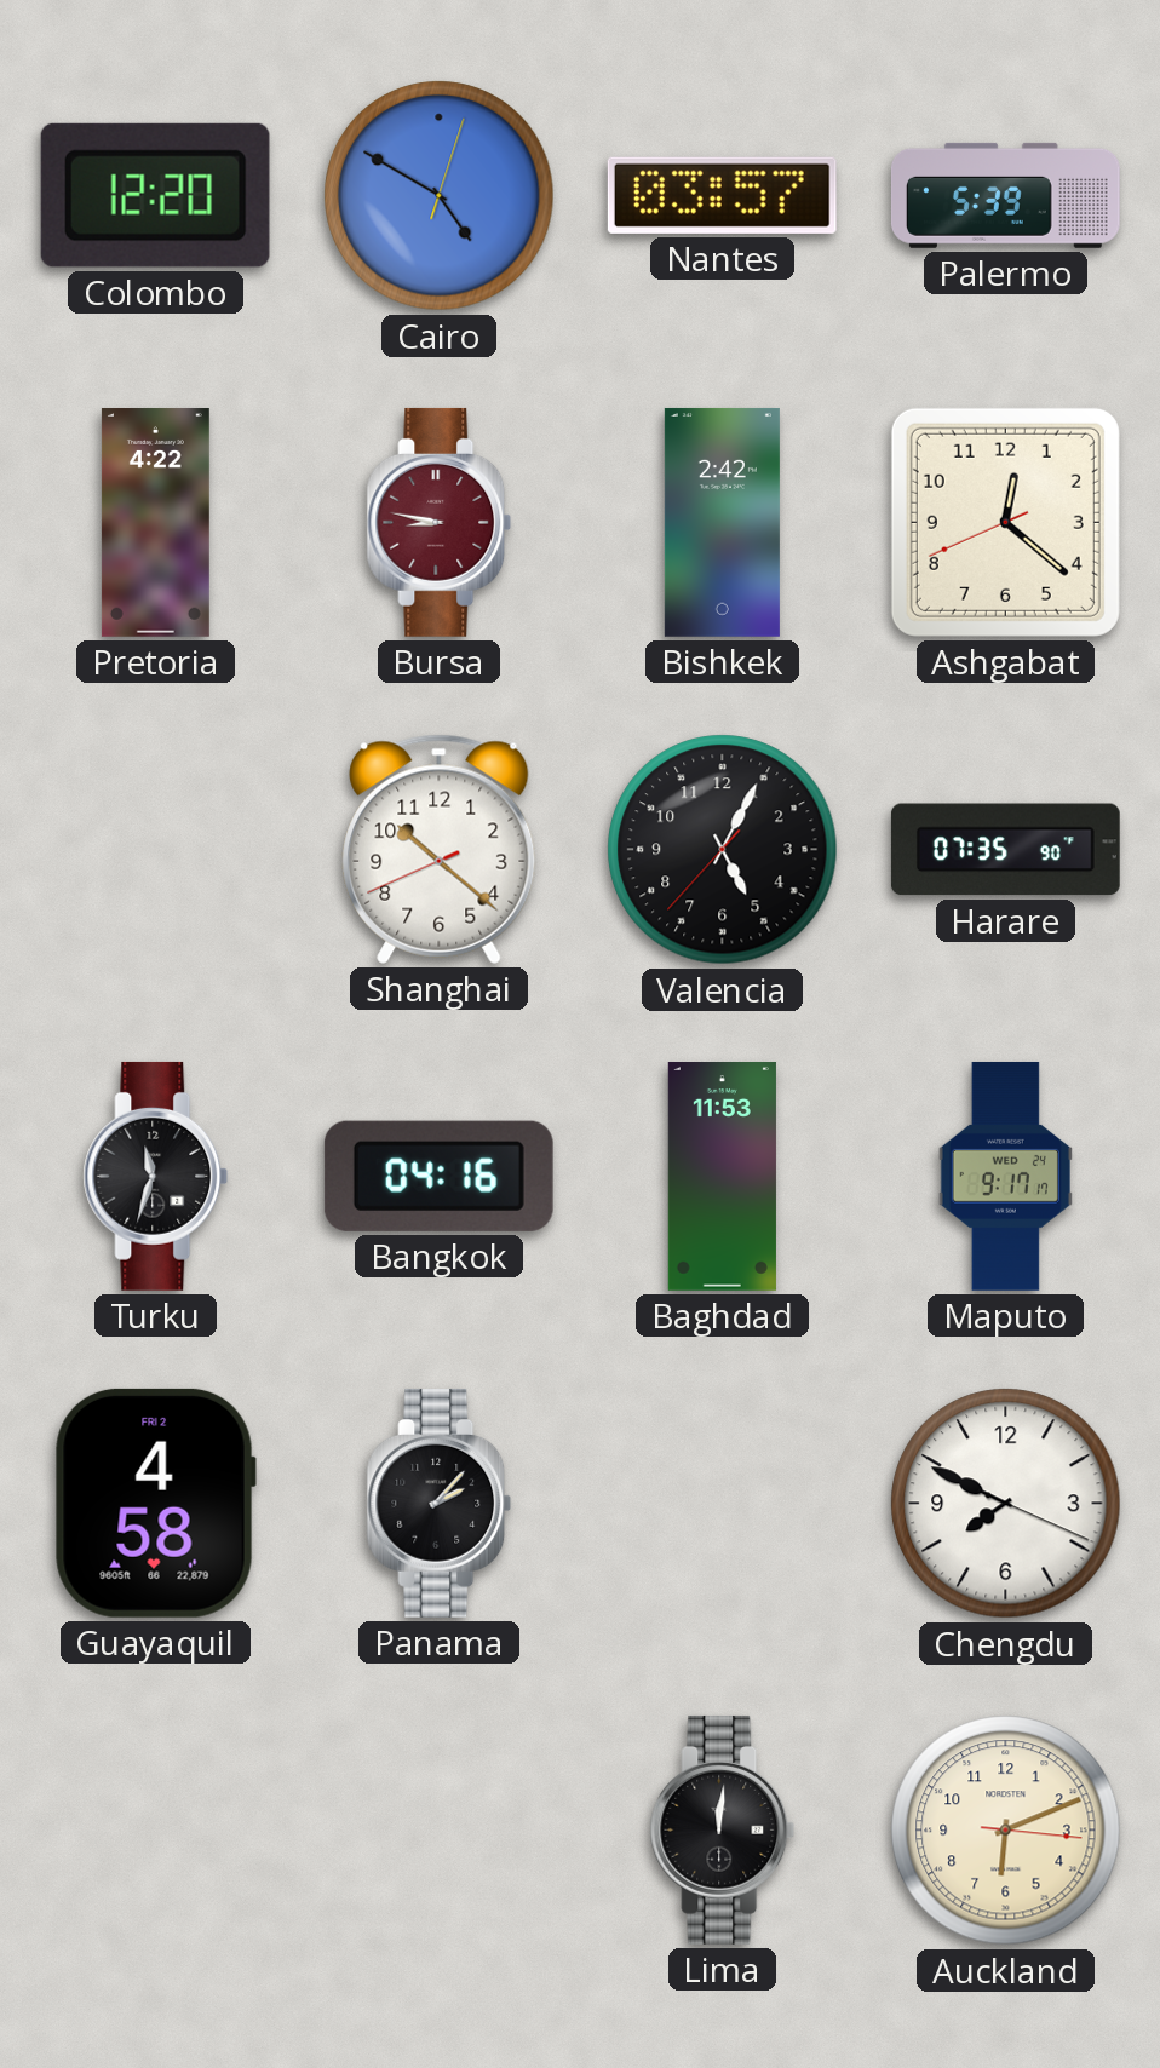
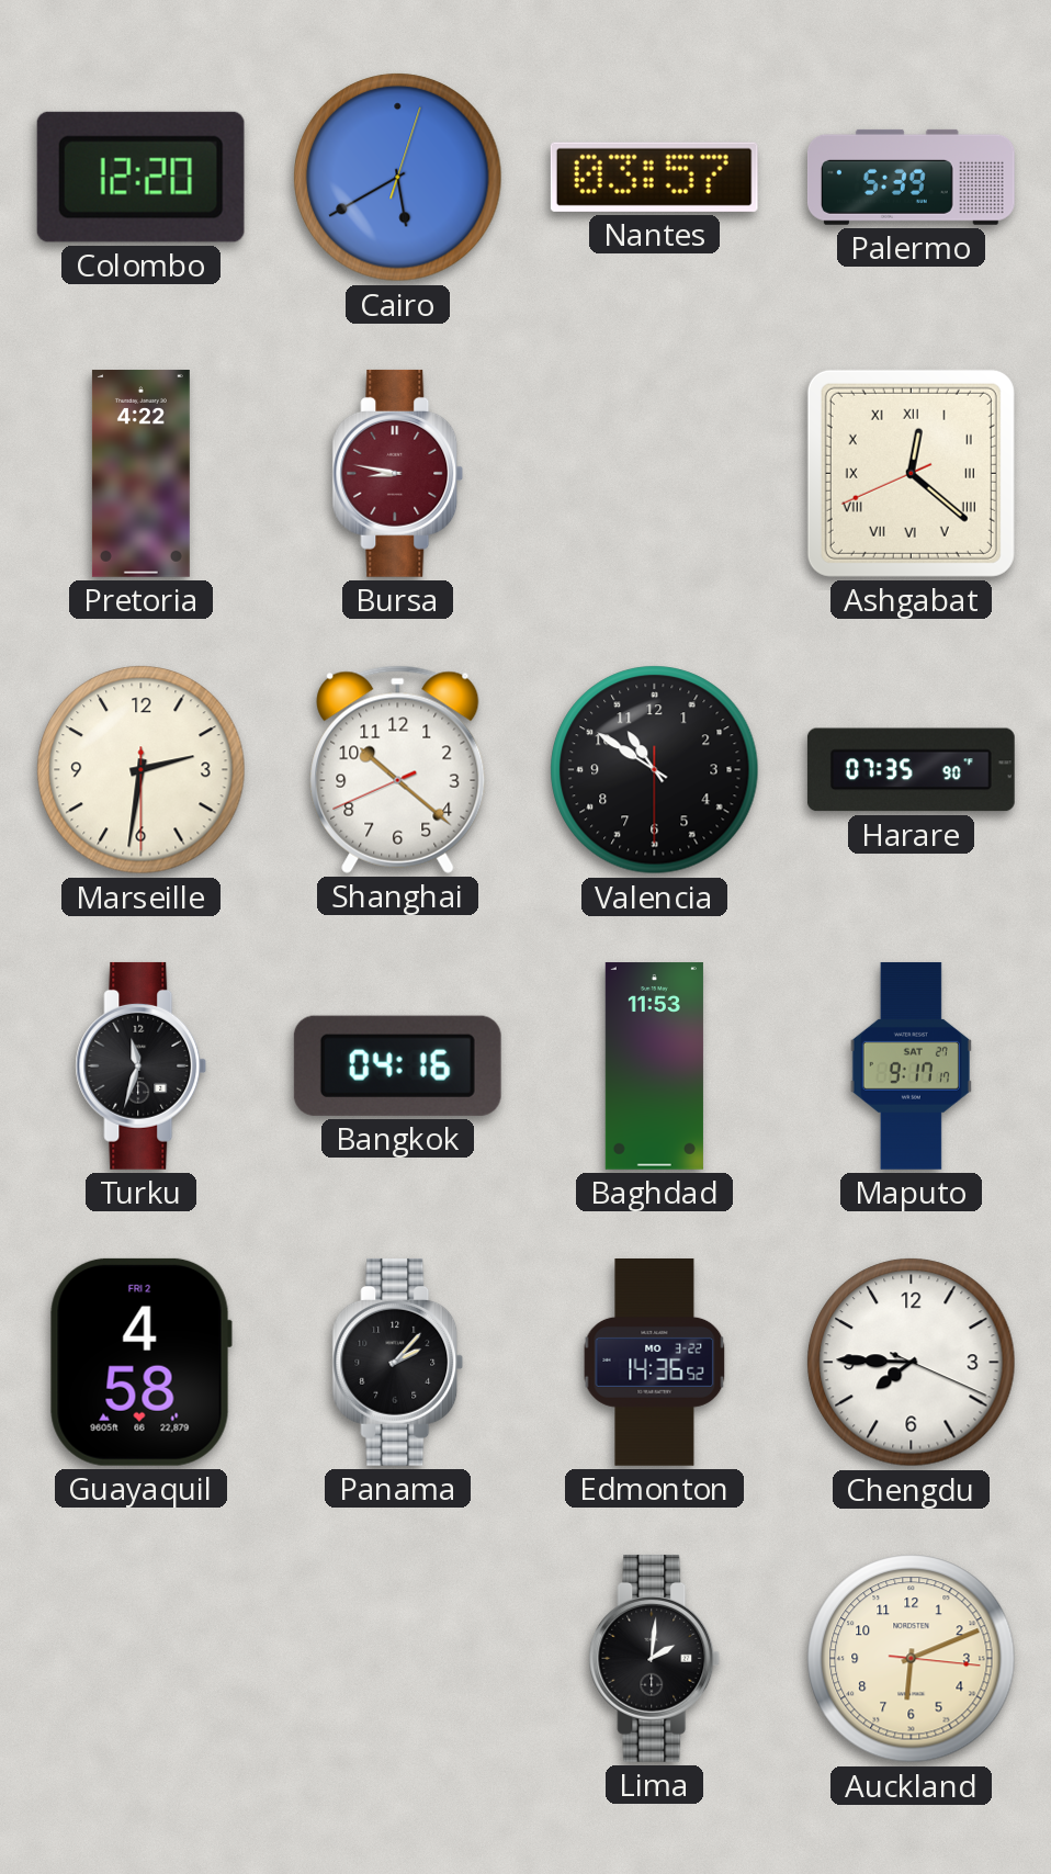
Cairo: 4:50 -> 5:40
Bishkek: 2:42 -> none
Ashgabat numerals: Arabic -> Roman
Marseille: none -> 2:31
Valencia: 5:04 -> 10:50
Maputo date: WED 24 -> SAT 27
Edmonton: none -> 14:36
Chengdu: 7:49 -> 7:45
Lima: 12:01 -> 2:01
